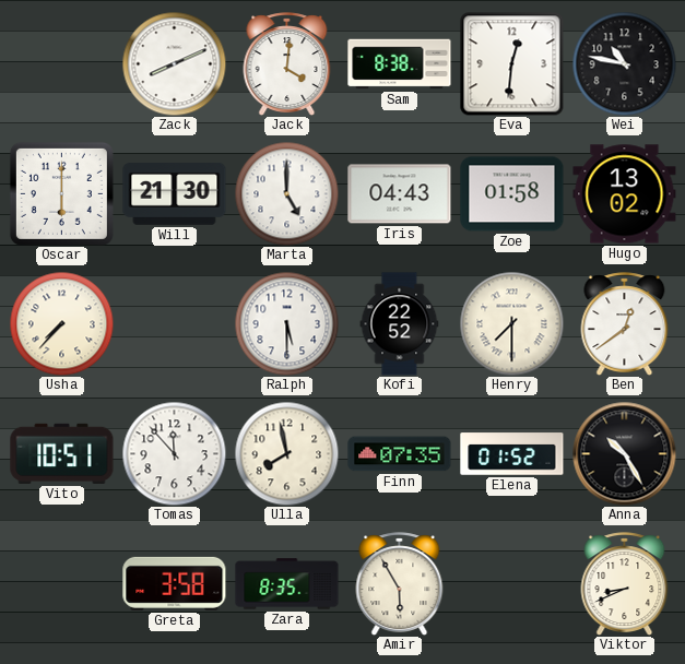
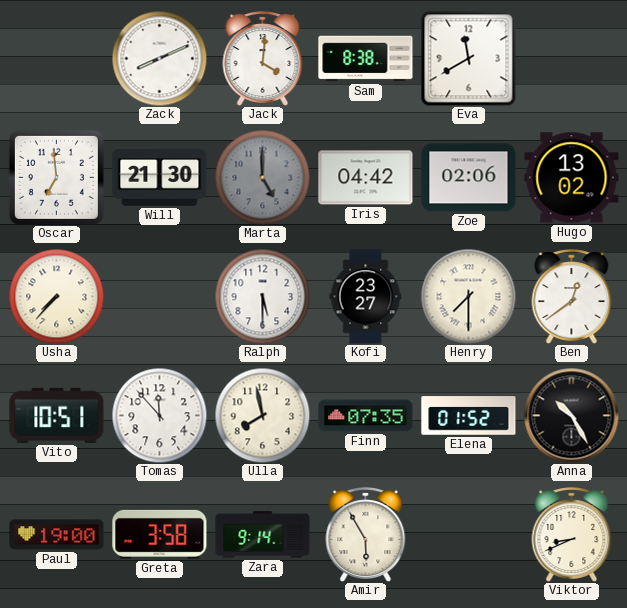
Eva: 12:31 -> 11:40
Wei: 10:47 -> none
Oscar: 6:00 -> 6:59
Marta dial: white -> grey
Iris: 04:43 -> 04:42
Zoe: 01:58 -> 02:06
Kofi: 22:52 -> 23:27
Paul: none -> 19:00
Zara: 8:35 -> 9:14
